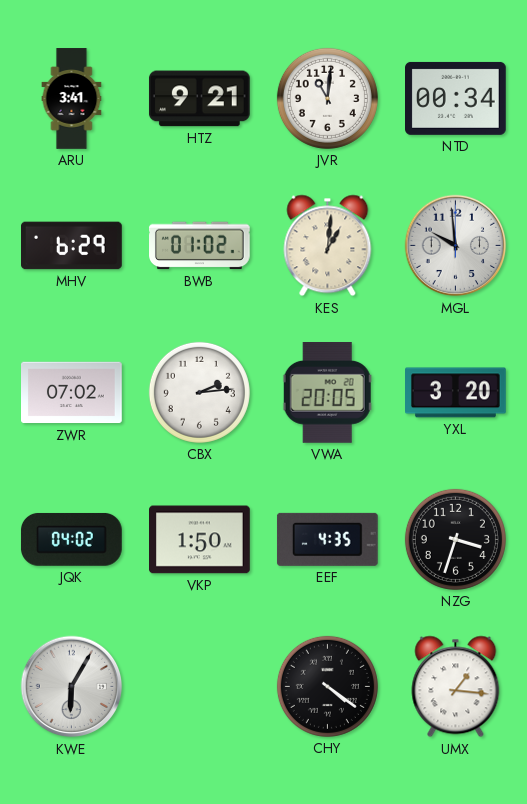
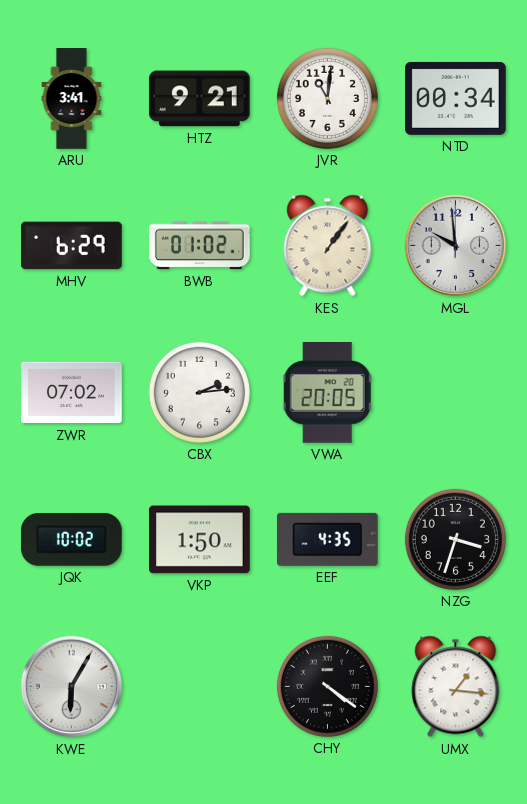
KES: 1:01 -> 1:06
YXL: 3:20 -> none
JQK: 04:02 -> 10:02
